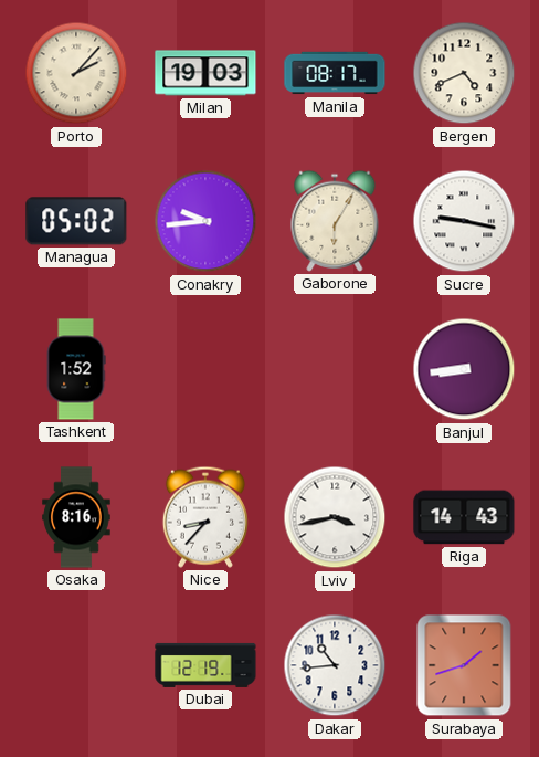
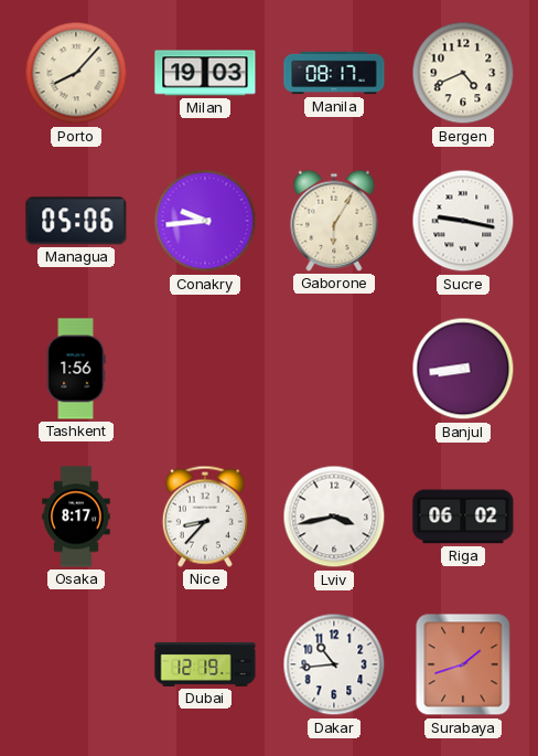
Porto: 2:07 -> 8:07
Managua: 05:02 -> 05:06
Tashkent: 1:52 -> 1:56
Osaka: 8:16 -> 8:17
Riga: 14:43 -> 06:02
